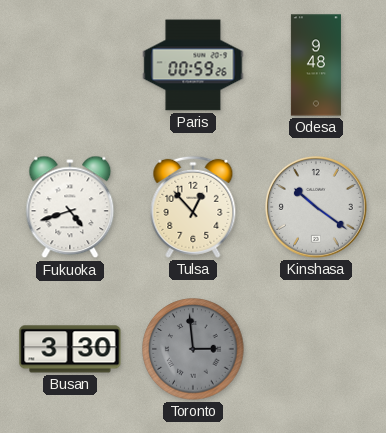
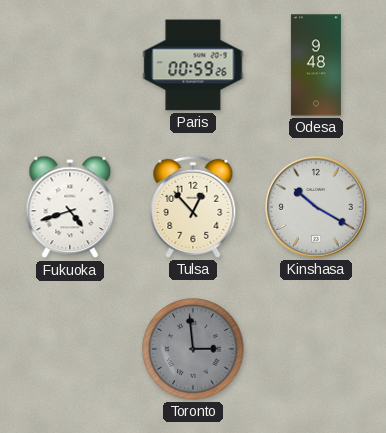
Kinshasa: 10:21 -> 10:20
Busan: 3:30 -> none
